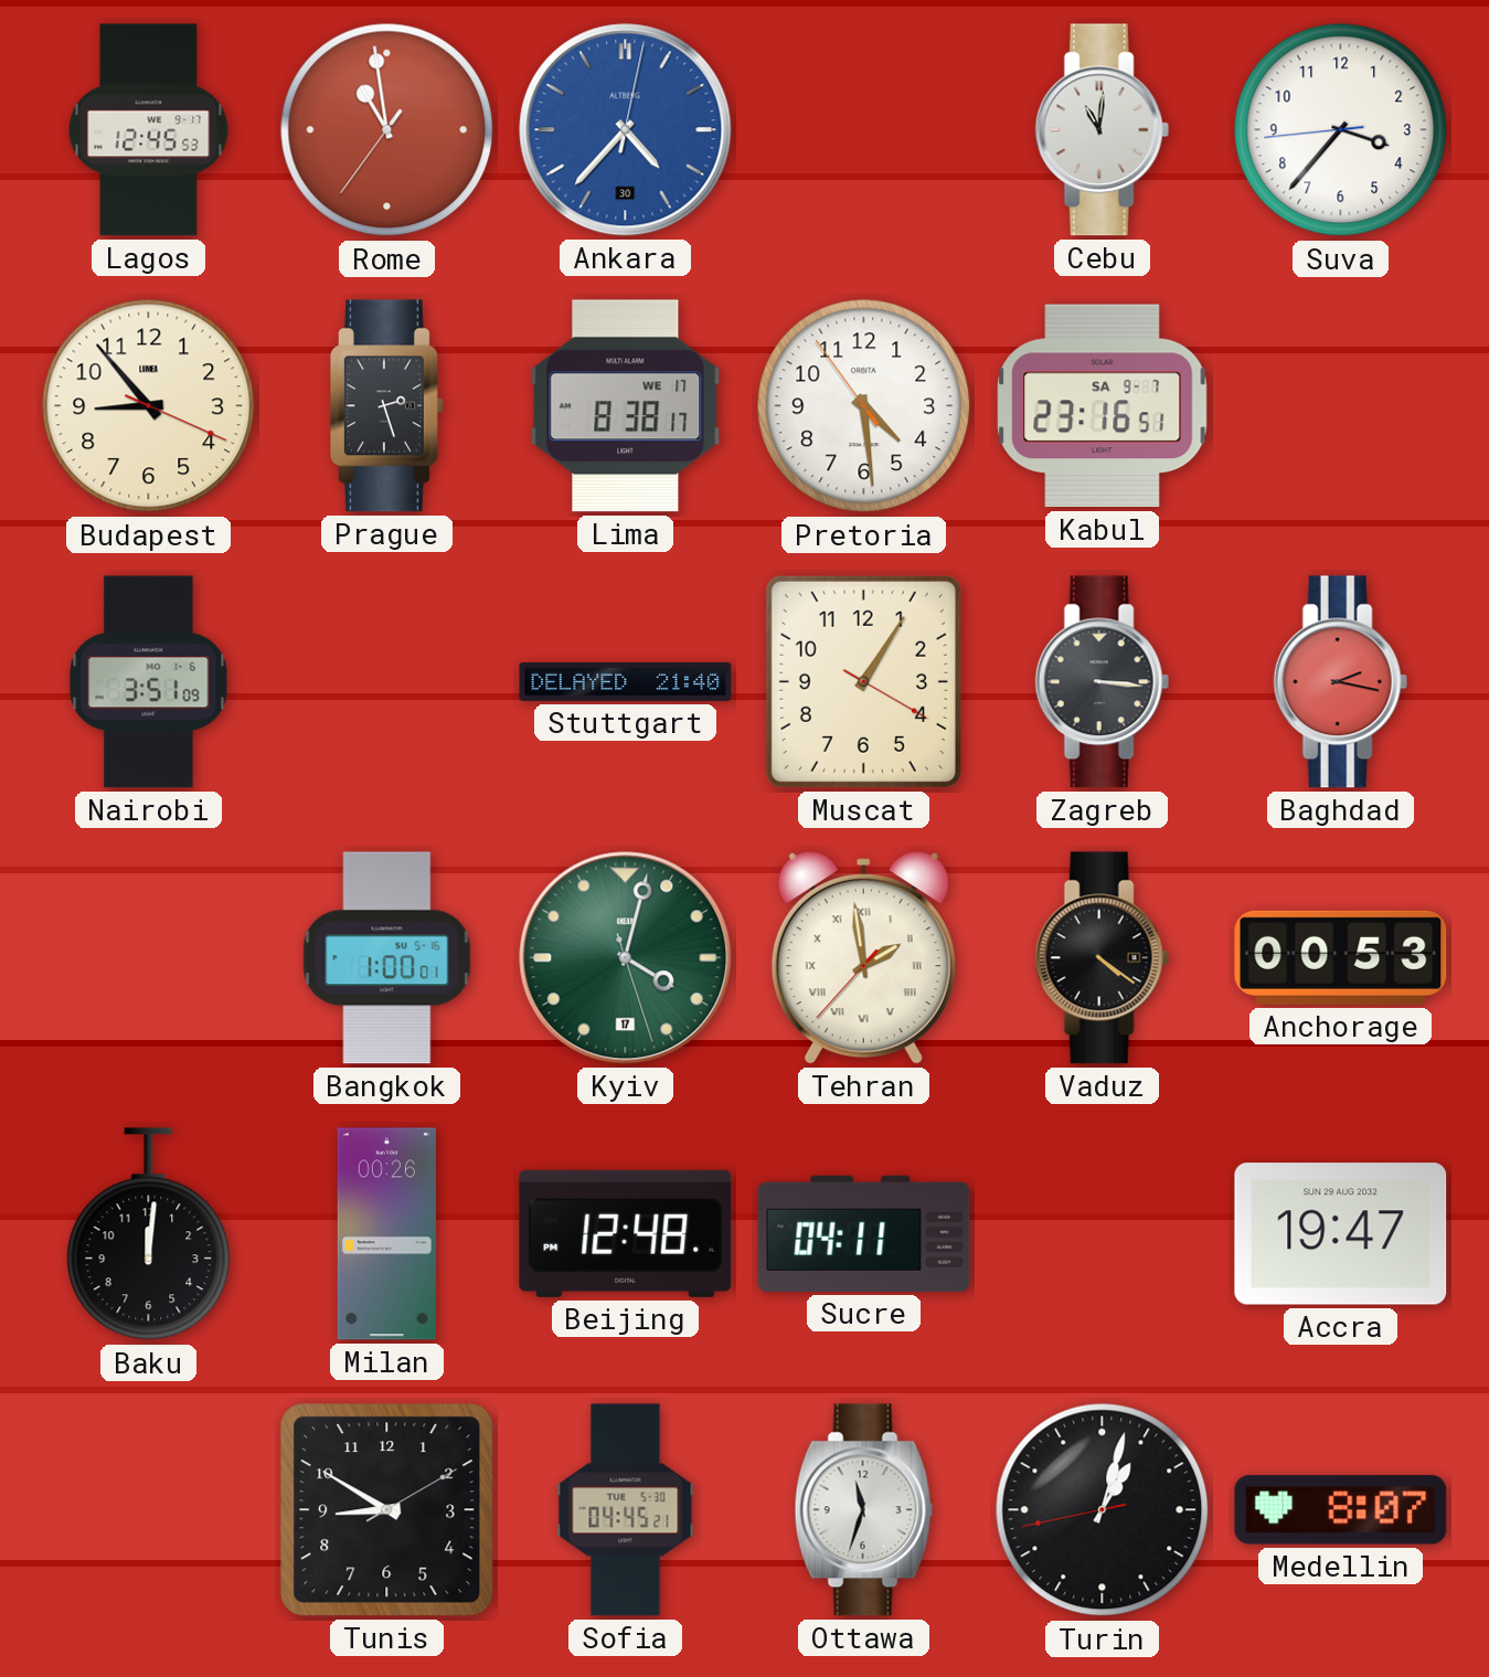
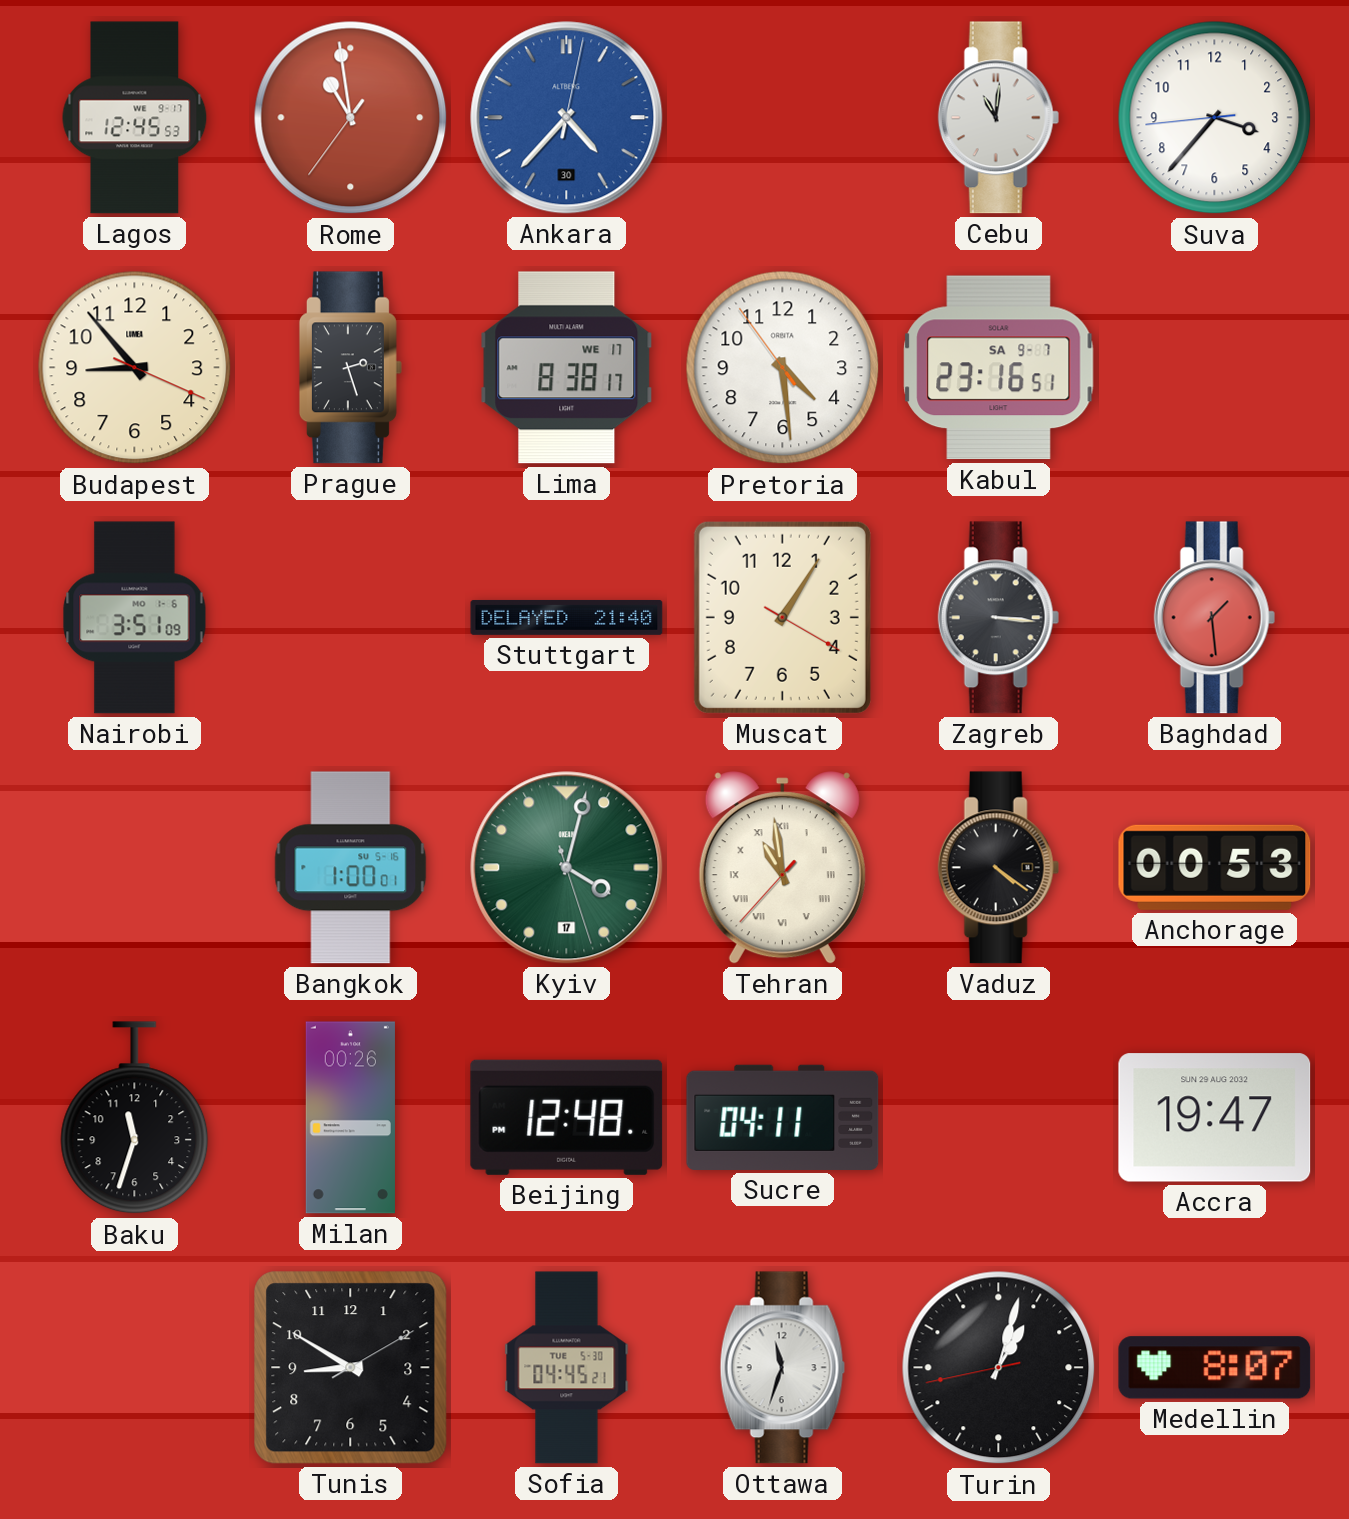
Baghdad: 2:17 -> 1:29
Tehran: 1:58 -> 10:58
Baku: 12:01 -> 11:33
